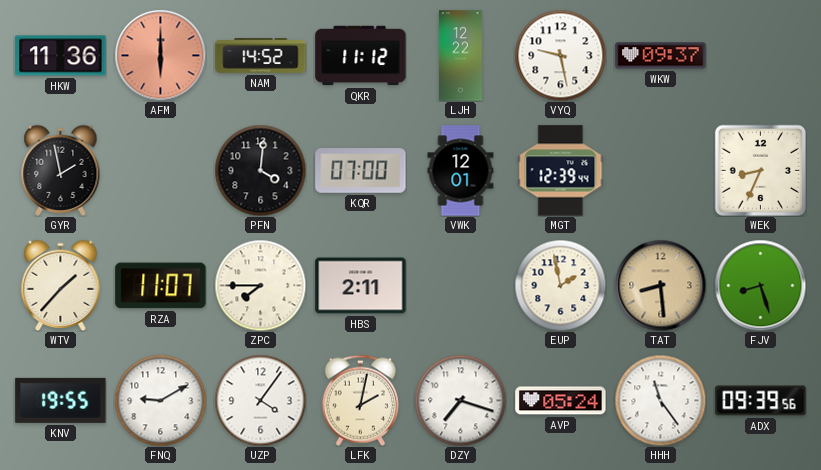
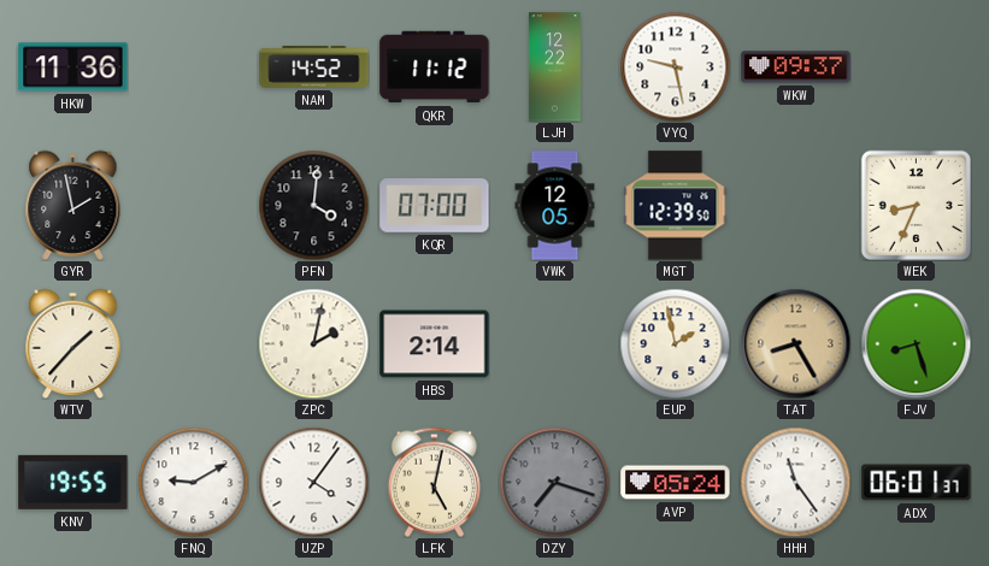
AFM: 6:00 -> none
VWK: 12:01 -> 12:05
MGT: 12:39:44 -> 12:39:50
RZA: 11:07 -> none
ZPC: 7:45 -> 2:02
HBS: 2:11 -> 2:14
TAT: 8:29 -> 8:25
LFK: 2:02 -> 5:02
DZY dial: white -> grey
ADX: 09:39 -> 06:01
